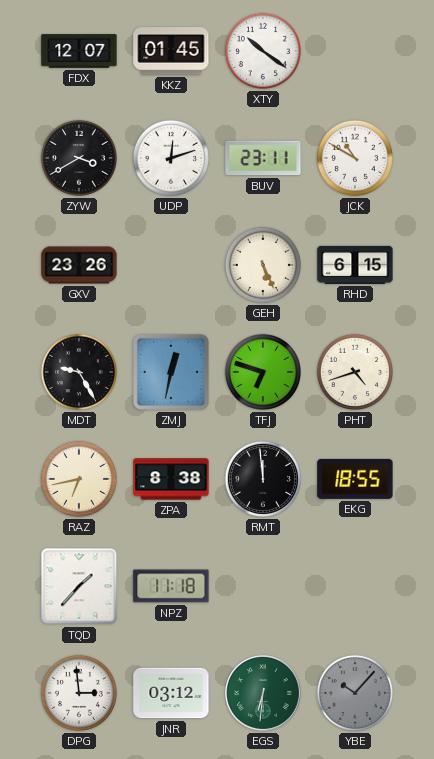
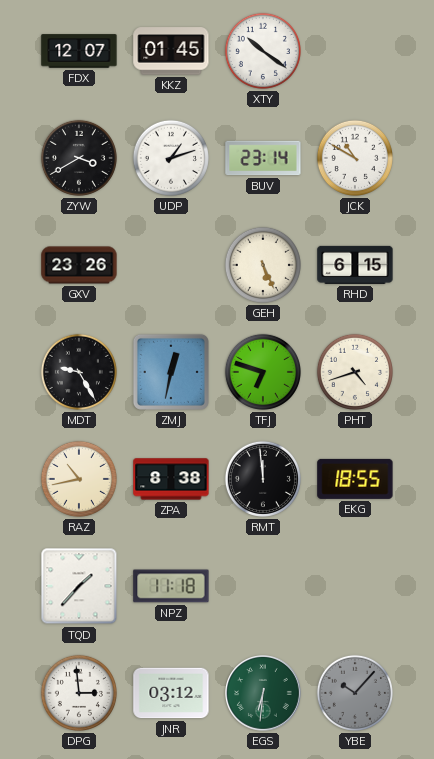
UDP: 12:12 -> 1:12
BUV: 23:11 -> 23:14
RAZ: 6:43 -> 10:43
